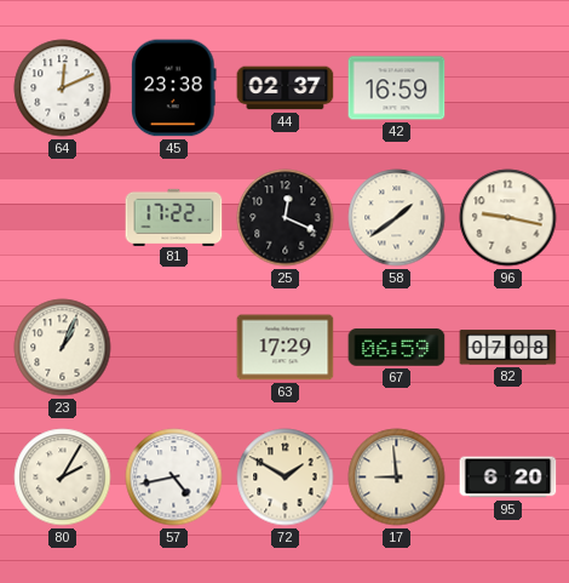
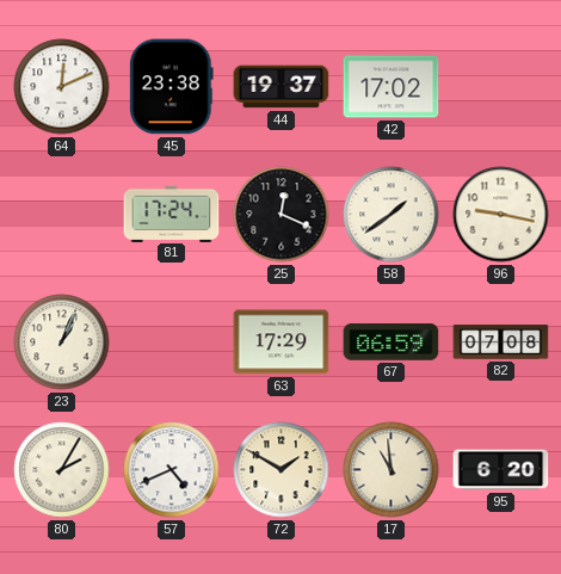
44: 02:37 -> 19:37
42: 16:59 -> 17:02
81: 17:22 -> 17:24
57: 4:43 -> 4:41
17: 8:59 -> 10:59
